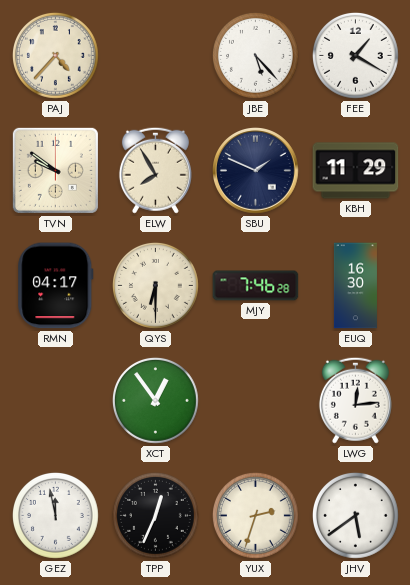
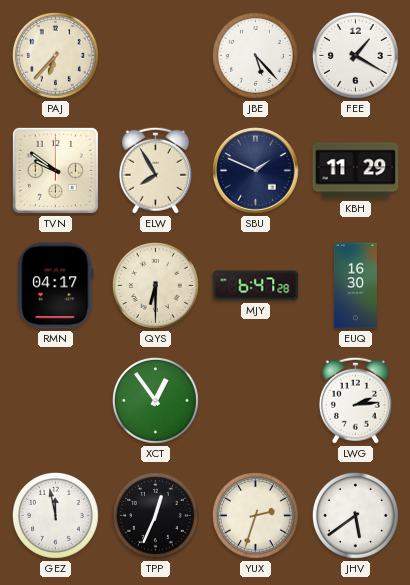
PAJ: 4:37 -> 6:37
MJY: 7:46 -> 6:47
LWG: 12:14 -> 2:14
